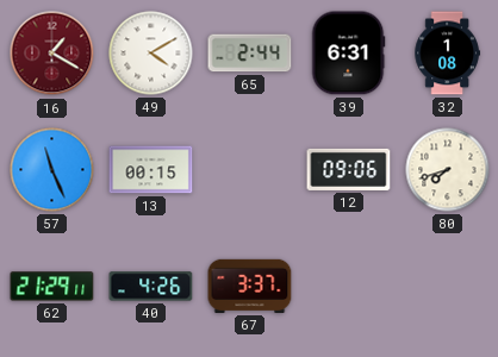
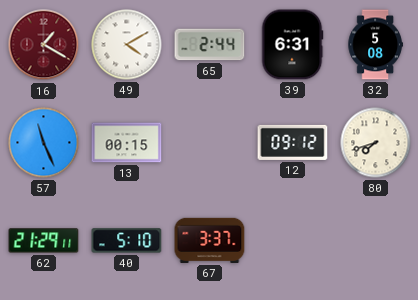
32: 1:08 -> 5:08
12: 09:06 -> 09:12
40: 4:26 -> 5:10
